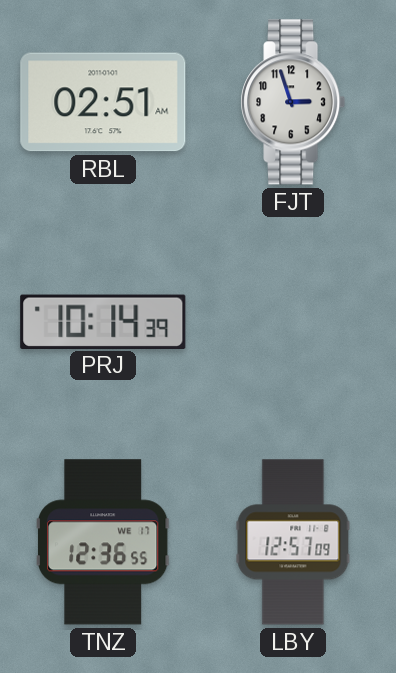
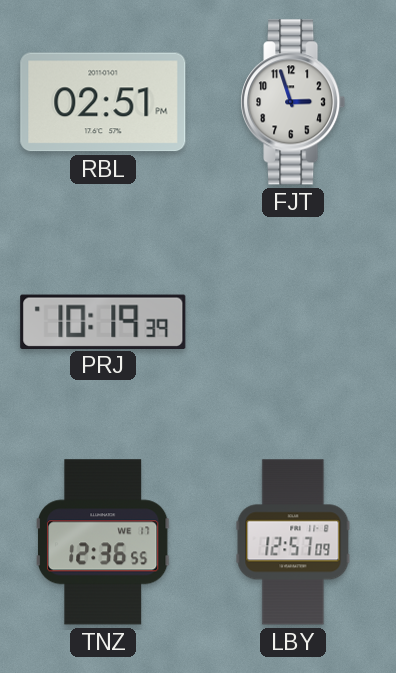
RBL: 02:51 AM -> 02:51 PM
PRJ: 10:14 -> 10:19
